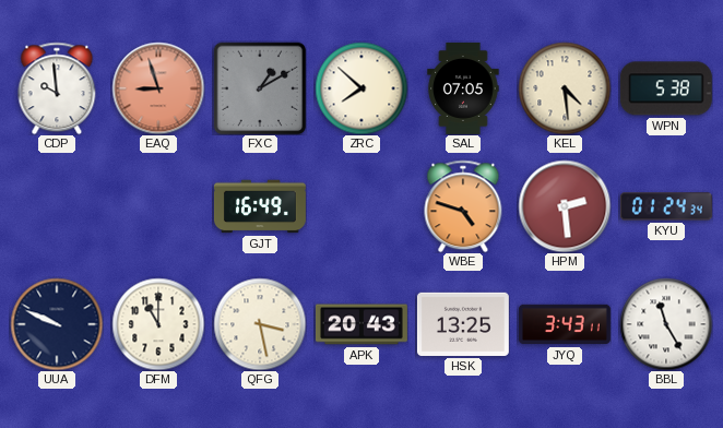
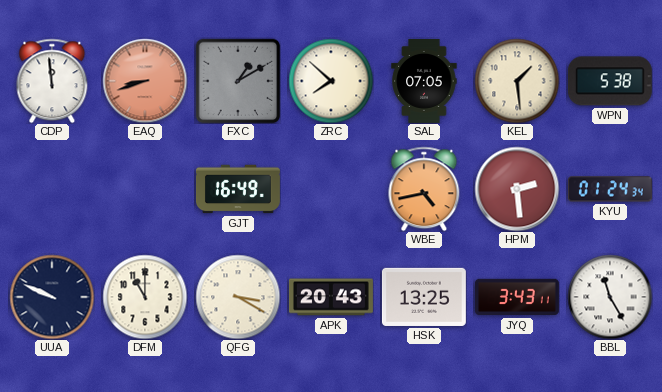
CDP: 9:59 -> 11:59
EAQ: 8:57 -> 8:42
KEL: 4:29 -> 1:29
WBE: 4:48 -> 4:43
QFG: 3:28 -> 3:20
